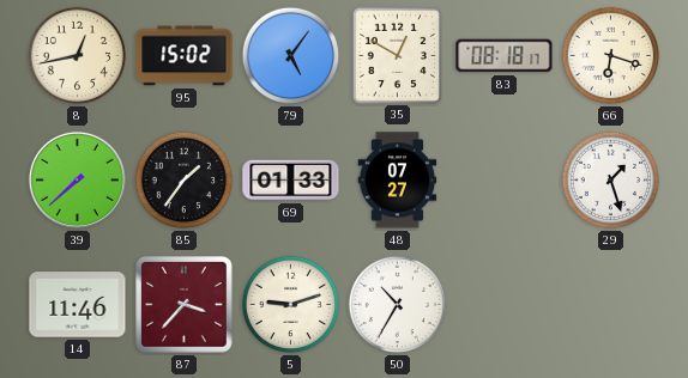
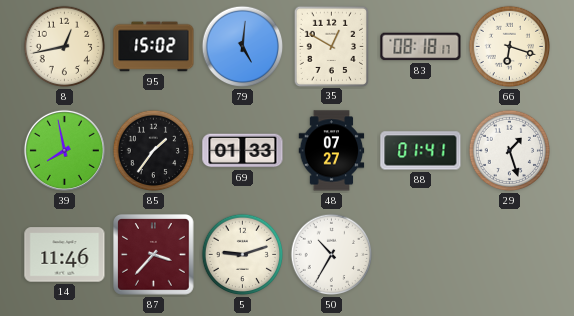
79: 5:06 -> 5:01
39: 7:38 -> 7:58
88: none -> 01:41
